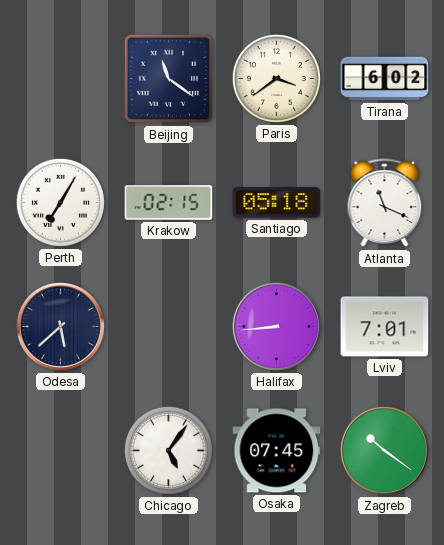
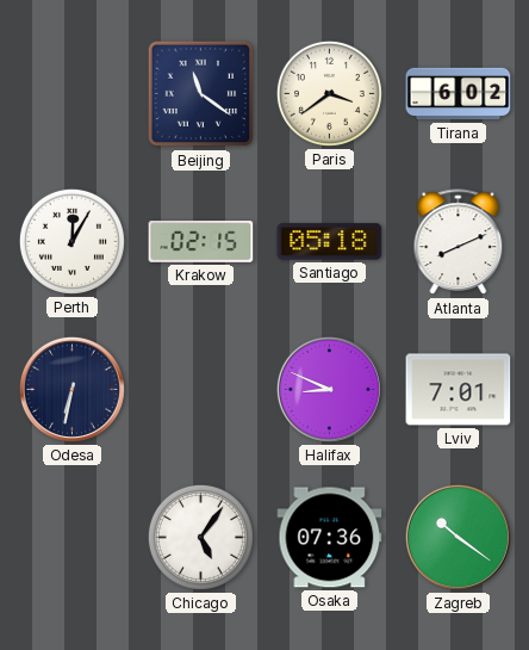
Perth: 7:05 -> 12:05
Atlanta: 11:19 -> 8:11
Odesa: 5:38 -> 6:32
Halifax: 8:44 -> 8:49
Osaka: 07:45 -> 07:36
